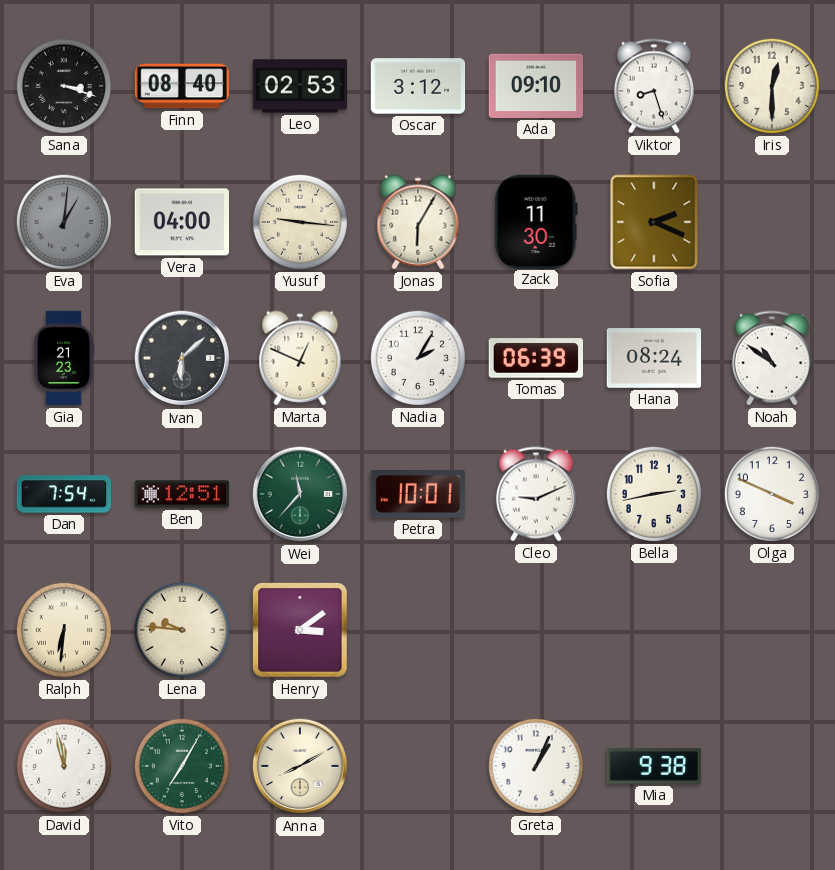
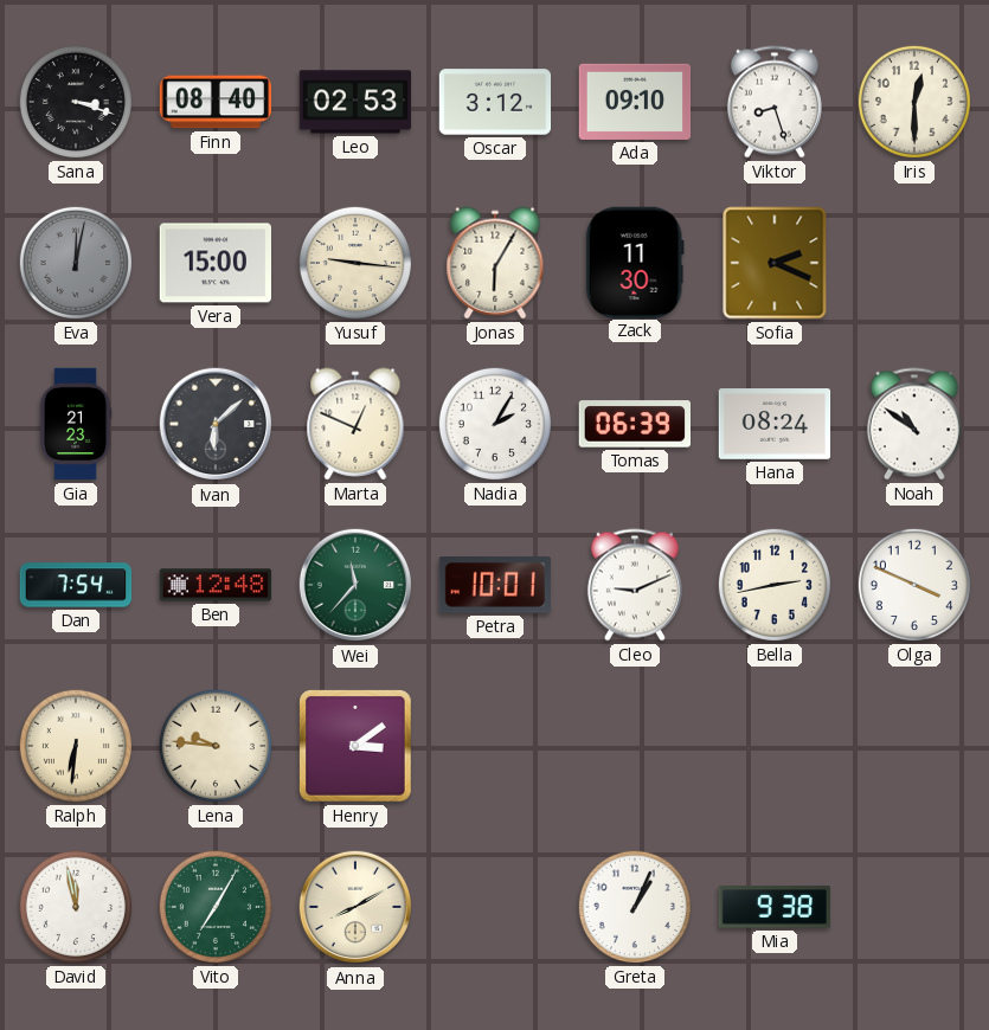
Eva: 1:01 -> 12:02
Vera: 04:00 -> 15:00
Ben: 12:51 -> 12:48
